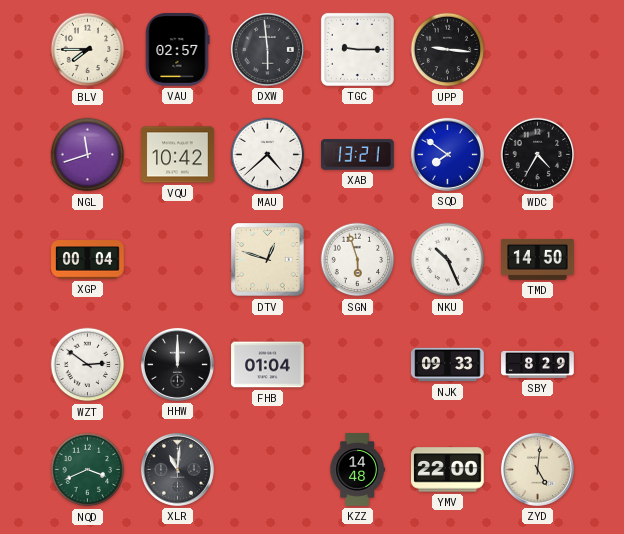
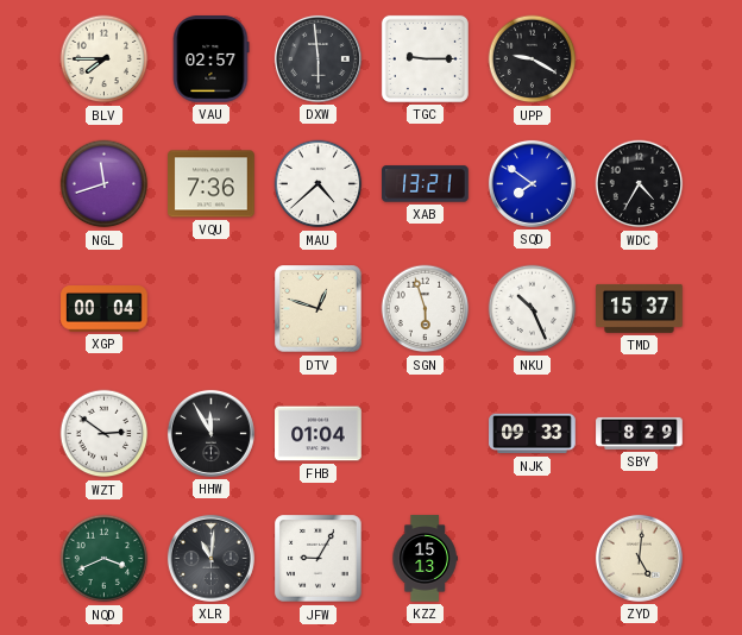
UPP: 9:16 -> 9:20
VQU: 10:42 -> 7:36
TMD: 14:50 -> 15:37
HHW: 12:00 -> 11:55
JFW: none -> 9:05
KZZ: 14:48 -> 15:13
YMV: 22:00 -> none
